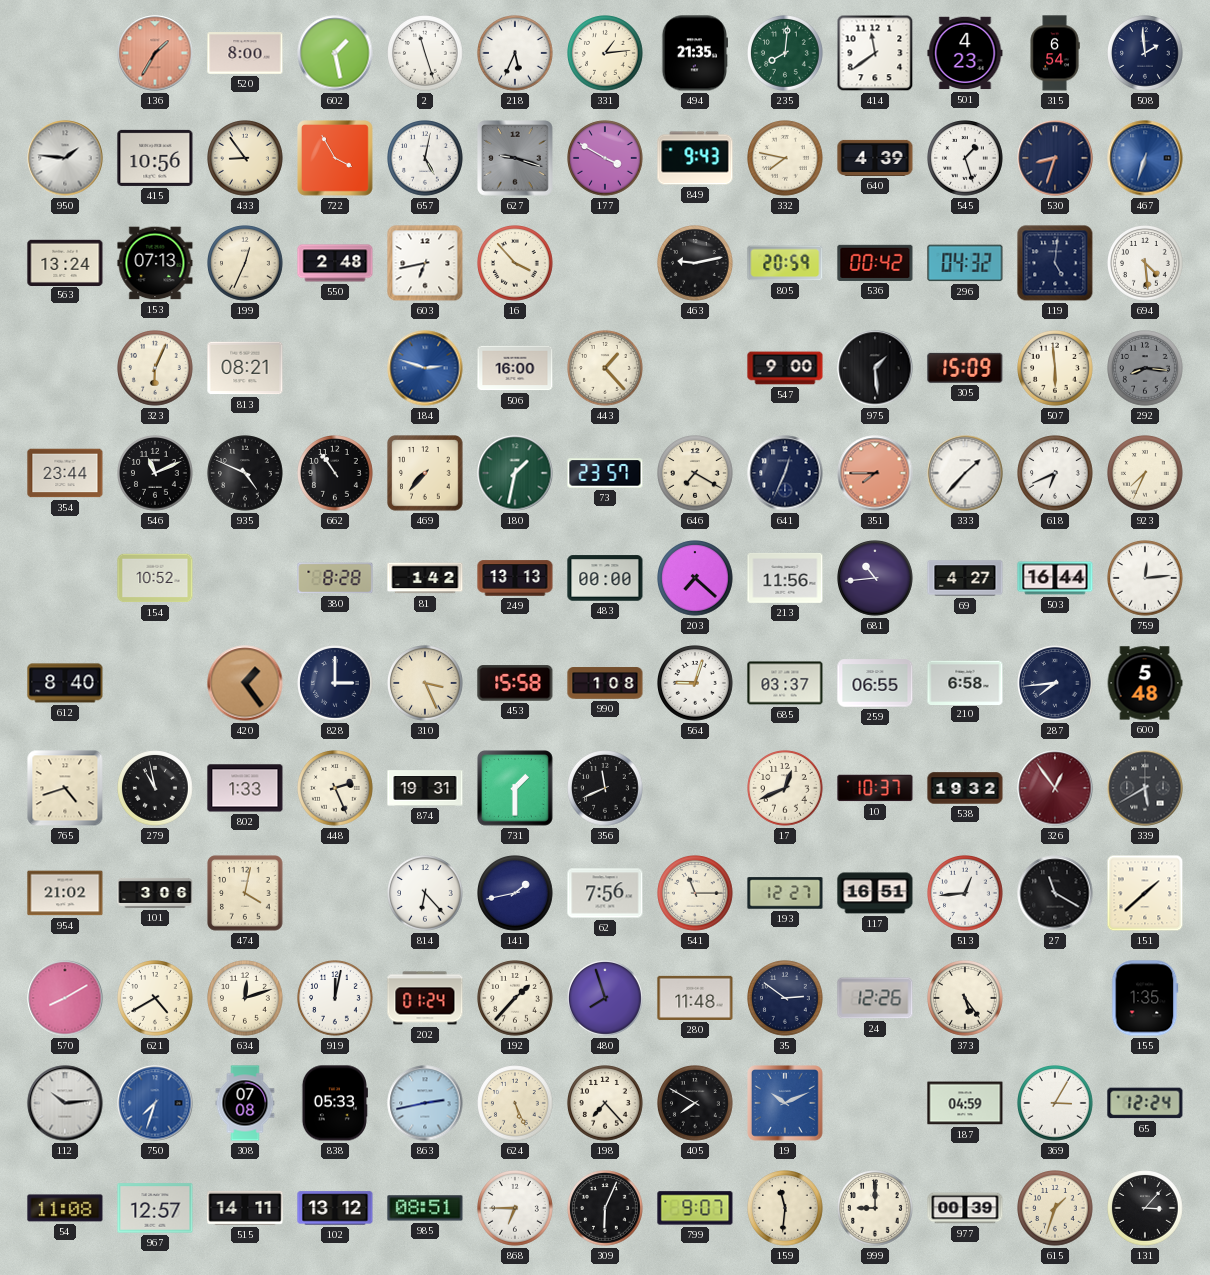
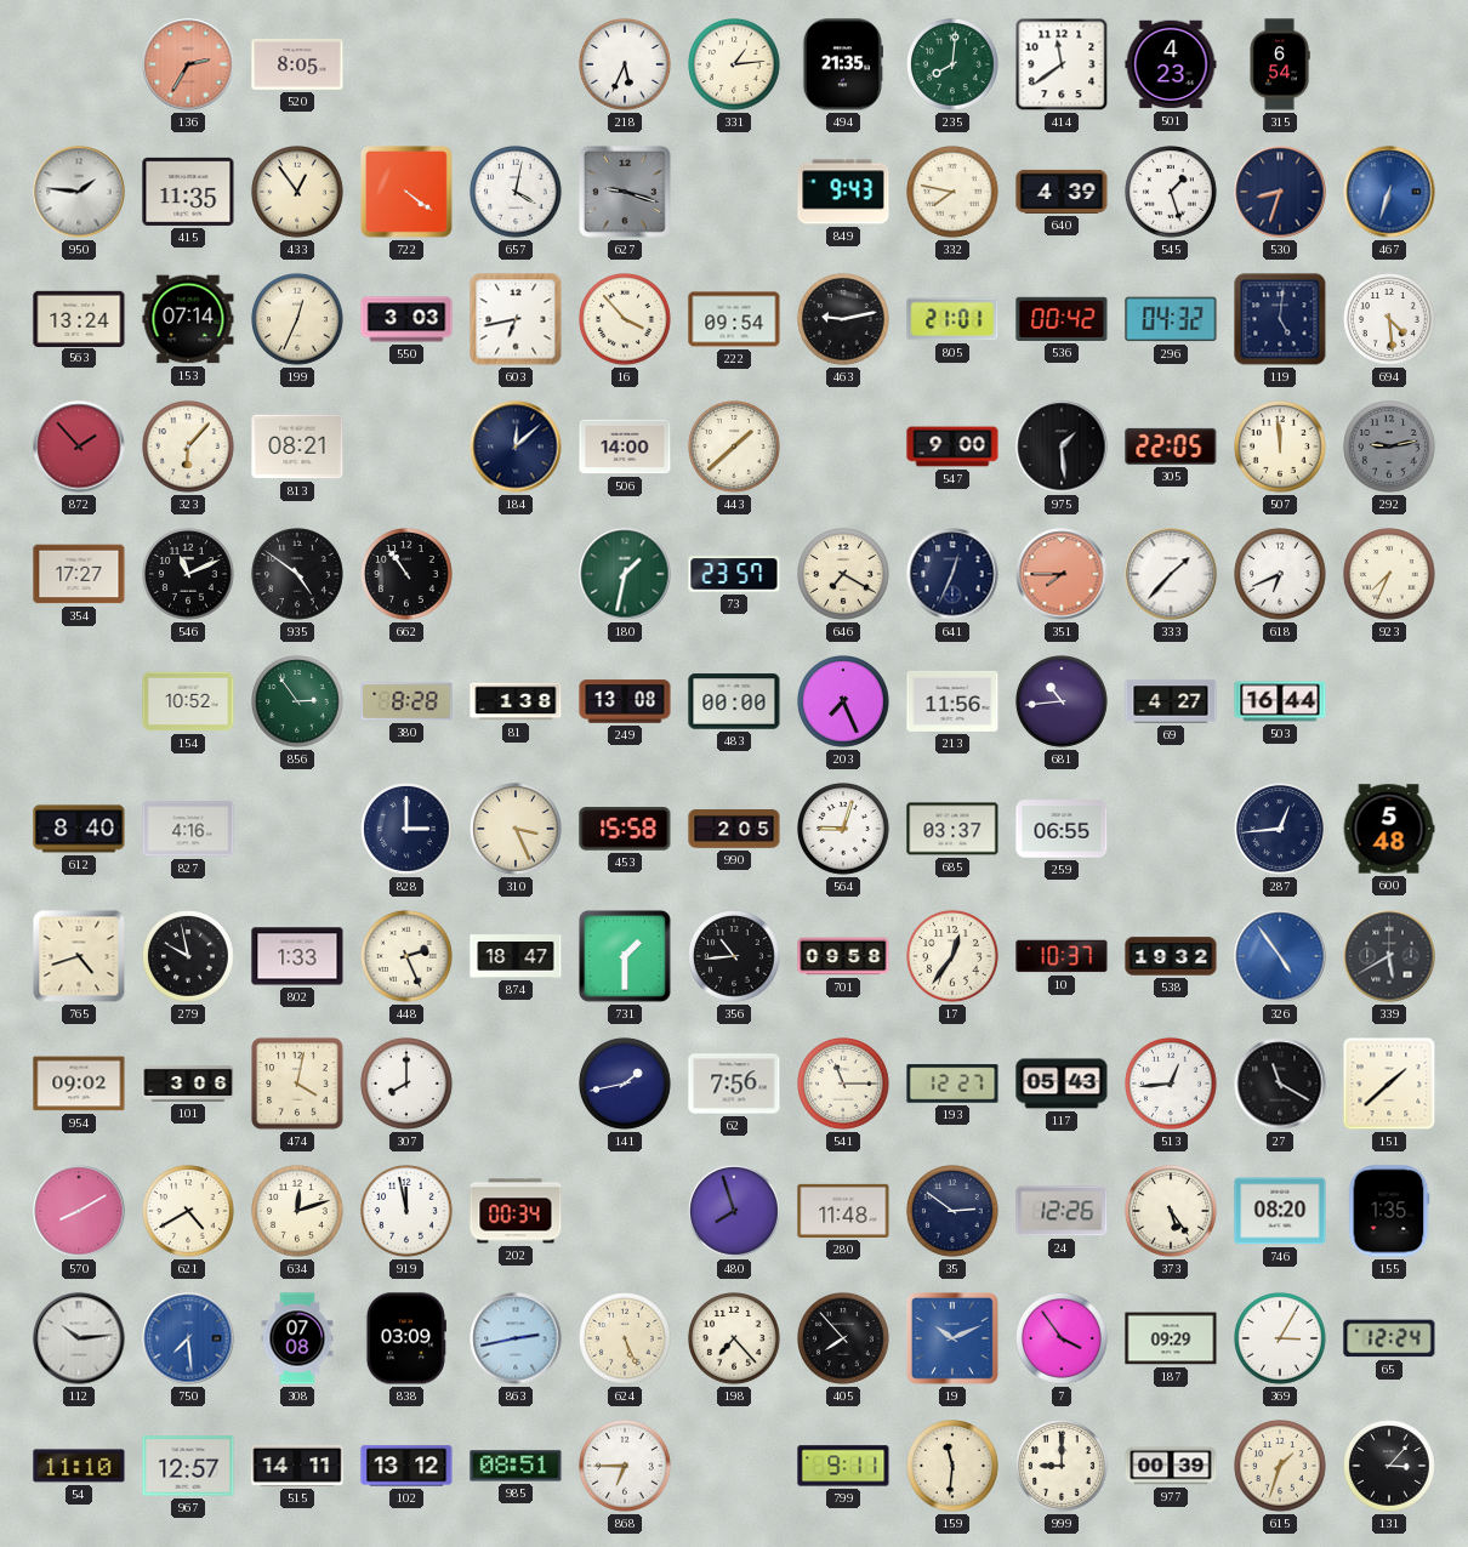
136: 1:35 -> 2:35
520: 8:00 -> 8:05
602: 1:28 -> none
2: 11:27 -> none
508: 1:59 -> none
415: 10:56 -> 11:35
433: 8:54 -> 12:54
722: 3:55 -> 4:21
657: 5:02 -> 4:02
177: 3:50 -> none
153: 07:13 -> 07:14
550: 2:48 -> 3:03
222: none -> 09:54
805: 20:59 -> 21:01
872: none -> 1:53
323: 6:04 -> 6:07
184: 2:48 -> 12:08
184 dial: blue -> navy
506: 16:00 -> 14:00
443: 1:23 -> 1:38
305: 15:09 -> 22:05
507: 5:59 -> 11:59
292: 8:16 -> 9:13
354: 23:44 -> 17:27
935: 4:49 -> 4:51
469: 7:37 -> none
856: none -> 2:54
81: 1:42 -> 1:38
249: 13:13 -> 13:08
203: 7:22 -> 7:26
759: 12:14 -> none
827: none -> 4:16
420: 1:24 -> none
990: 1:08 -> 2:05
210: 6:58 -> none
287: 7:44 -> 12:44
279: 10:58 -> 9:58
874: 19:31 -> 18:47
356: 11:41 -> 10:44
701: none -> 09:58
17: 12:41 -> 12:36
326: 12:54 -> 4:54
326 dial: burgundy -> blue
954: 21:02 -> 09:02
307: none -> 8:00
814: 6:23 -> none
117: 16:51 -> 05:43
919: 12:02 -> 11:58
202: 01:24 -> 00:34
192: 1:37 -> none
746: none -> 08:20
750: 7:33 -> 7:29
838: 05:33 -> 03:09
405: 7:50 -> 7:53
7: none -> 3:54
187: 04:59 -> 09:29
54: 11:08 -> 11:10
309: 6:04 -> none
799: 9:07 -> 9:11
